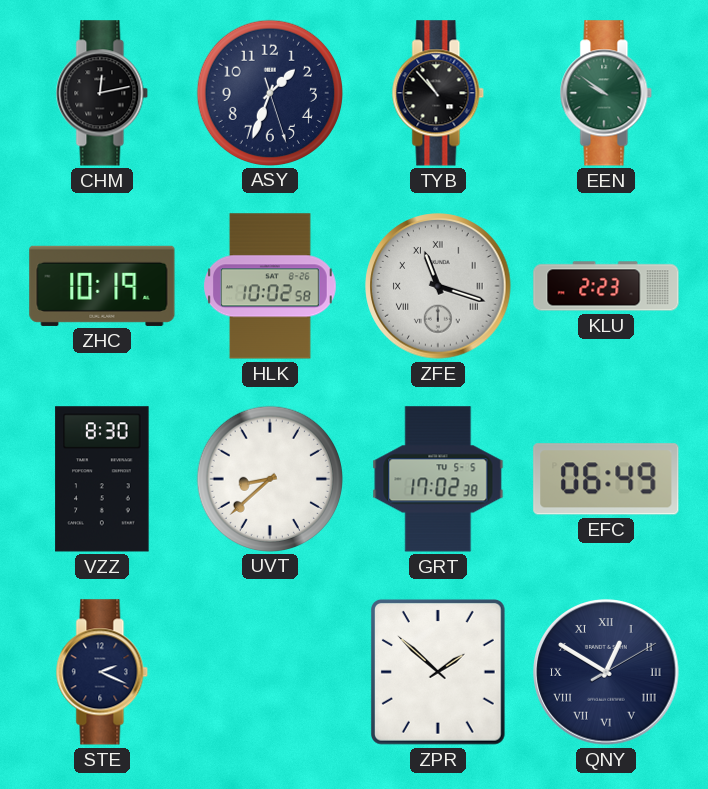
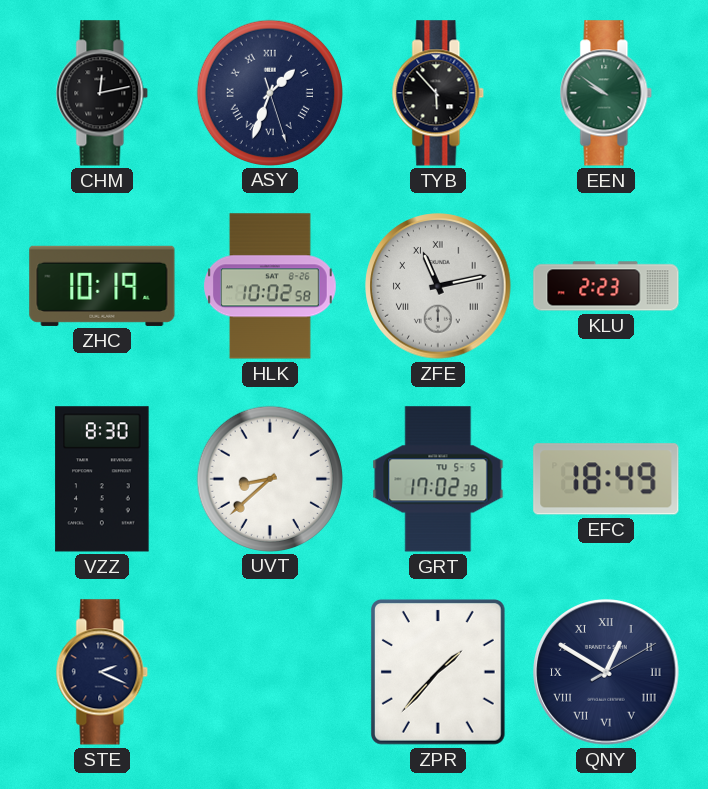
ASY numerals: Arabic -> Roman
TYB: 10:53 -> 5:53
ZFE: 11:18 -> 11:13
EFC: 06:49 -> 18:49
ZPR: 1:52 -> 1:37
